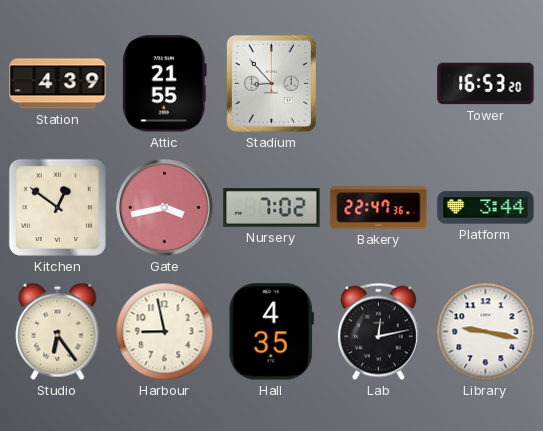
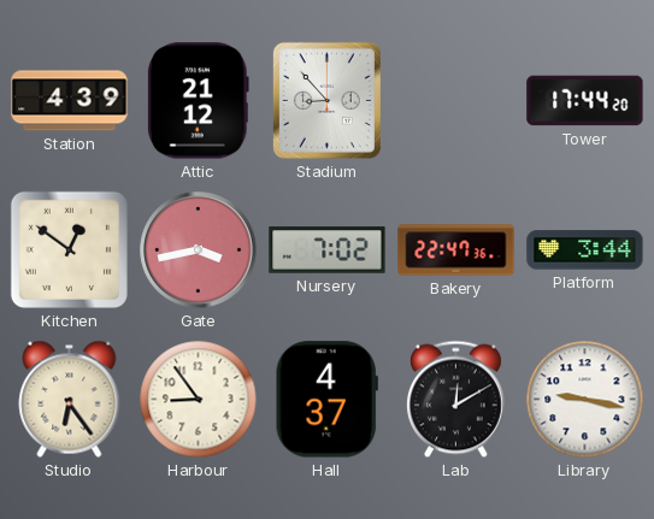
Attic: 21:55 -> 21:12
Tower: 16:53 -> 17:44
Harbour: 8:58 -> 8:54
Hall: 4:35 -> 4:37
Lab: 12:13 -> 12:10
